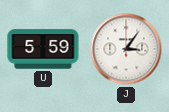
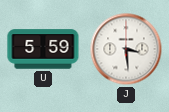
J: 3:06 -> 3:29
